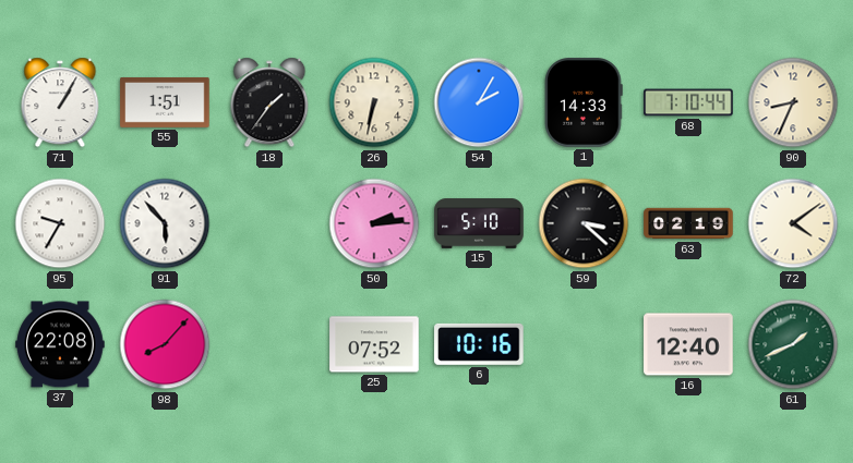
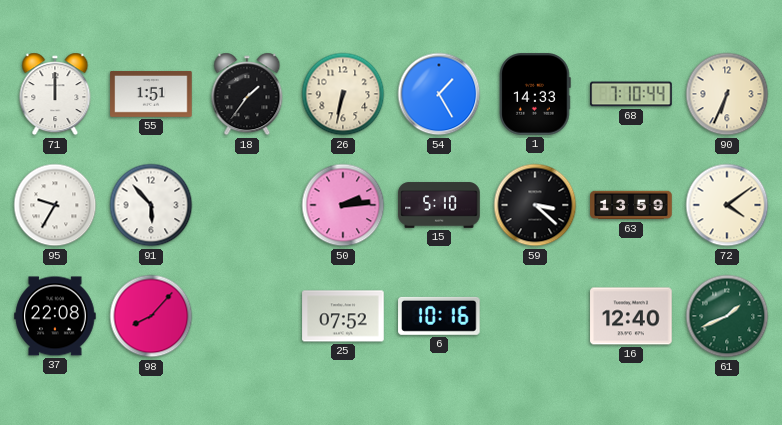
71: 1:05 -> 12:00
54: 2:05 -> 1:25
90: 8:34 -> 6:34
63: 02:19 -> 13:59
